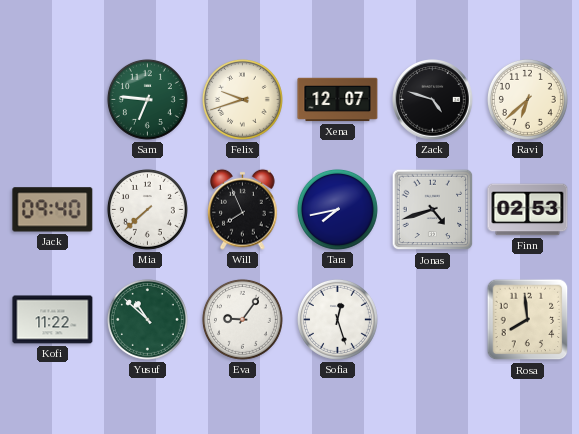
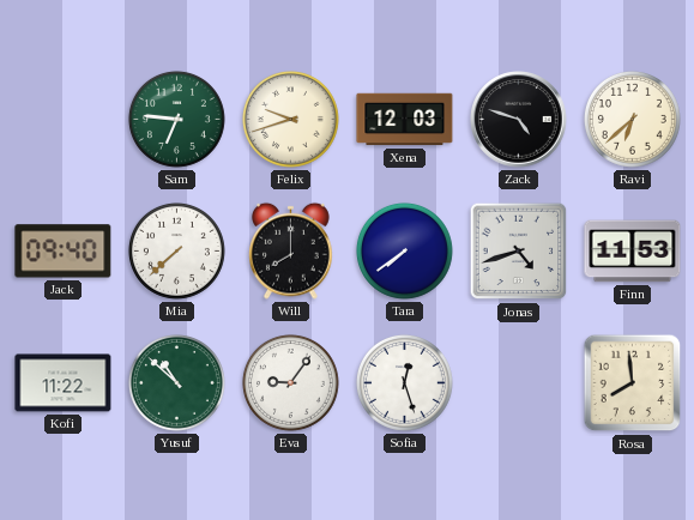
Xena: 12:07 -> 12:03
Will: 7:56 -> 8:00
Tara: 7:43 -> 7:39
Finn: 02:53 -> 11:53
